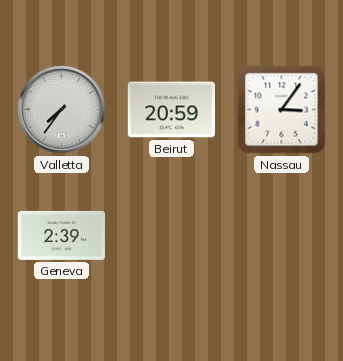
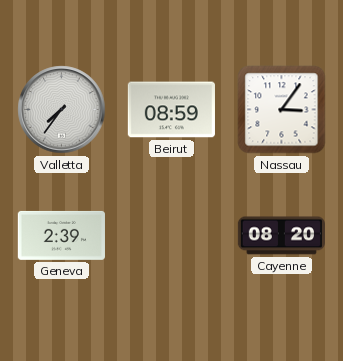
Beirut: 20:59 -> 08:59
Cayenne: none -> 08:20
